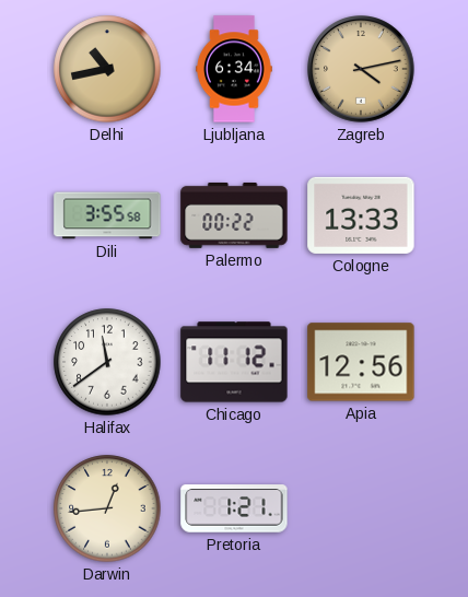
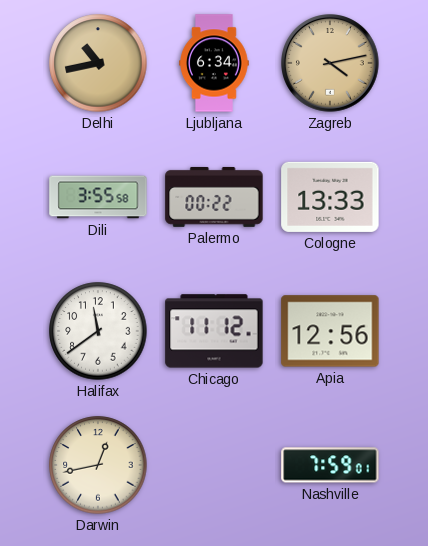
Darwin: 12:44 -> 12:43
Pretoria: 1:21 -> none
Nashville: none -> 7:59
